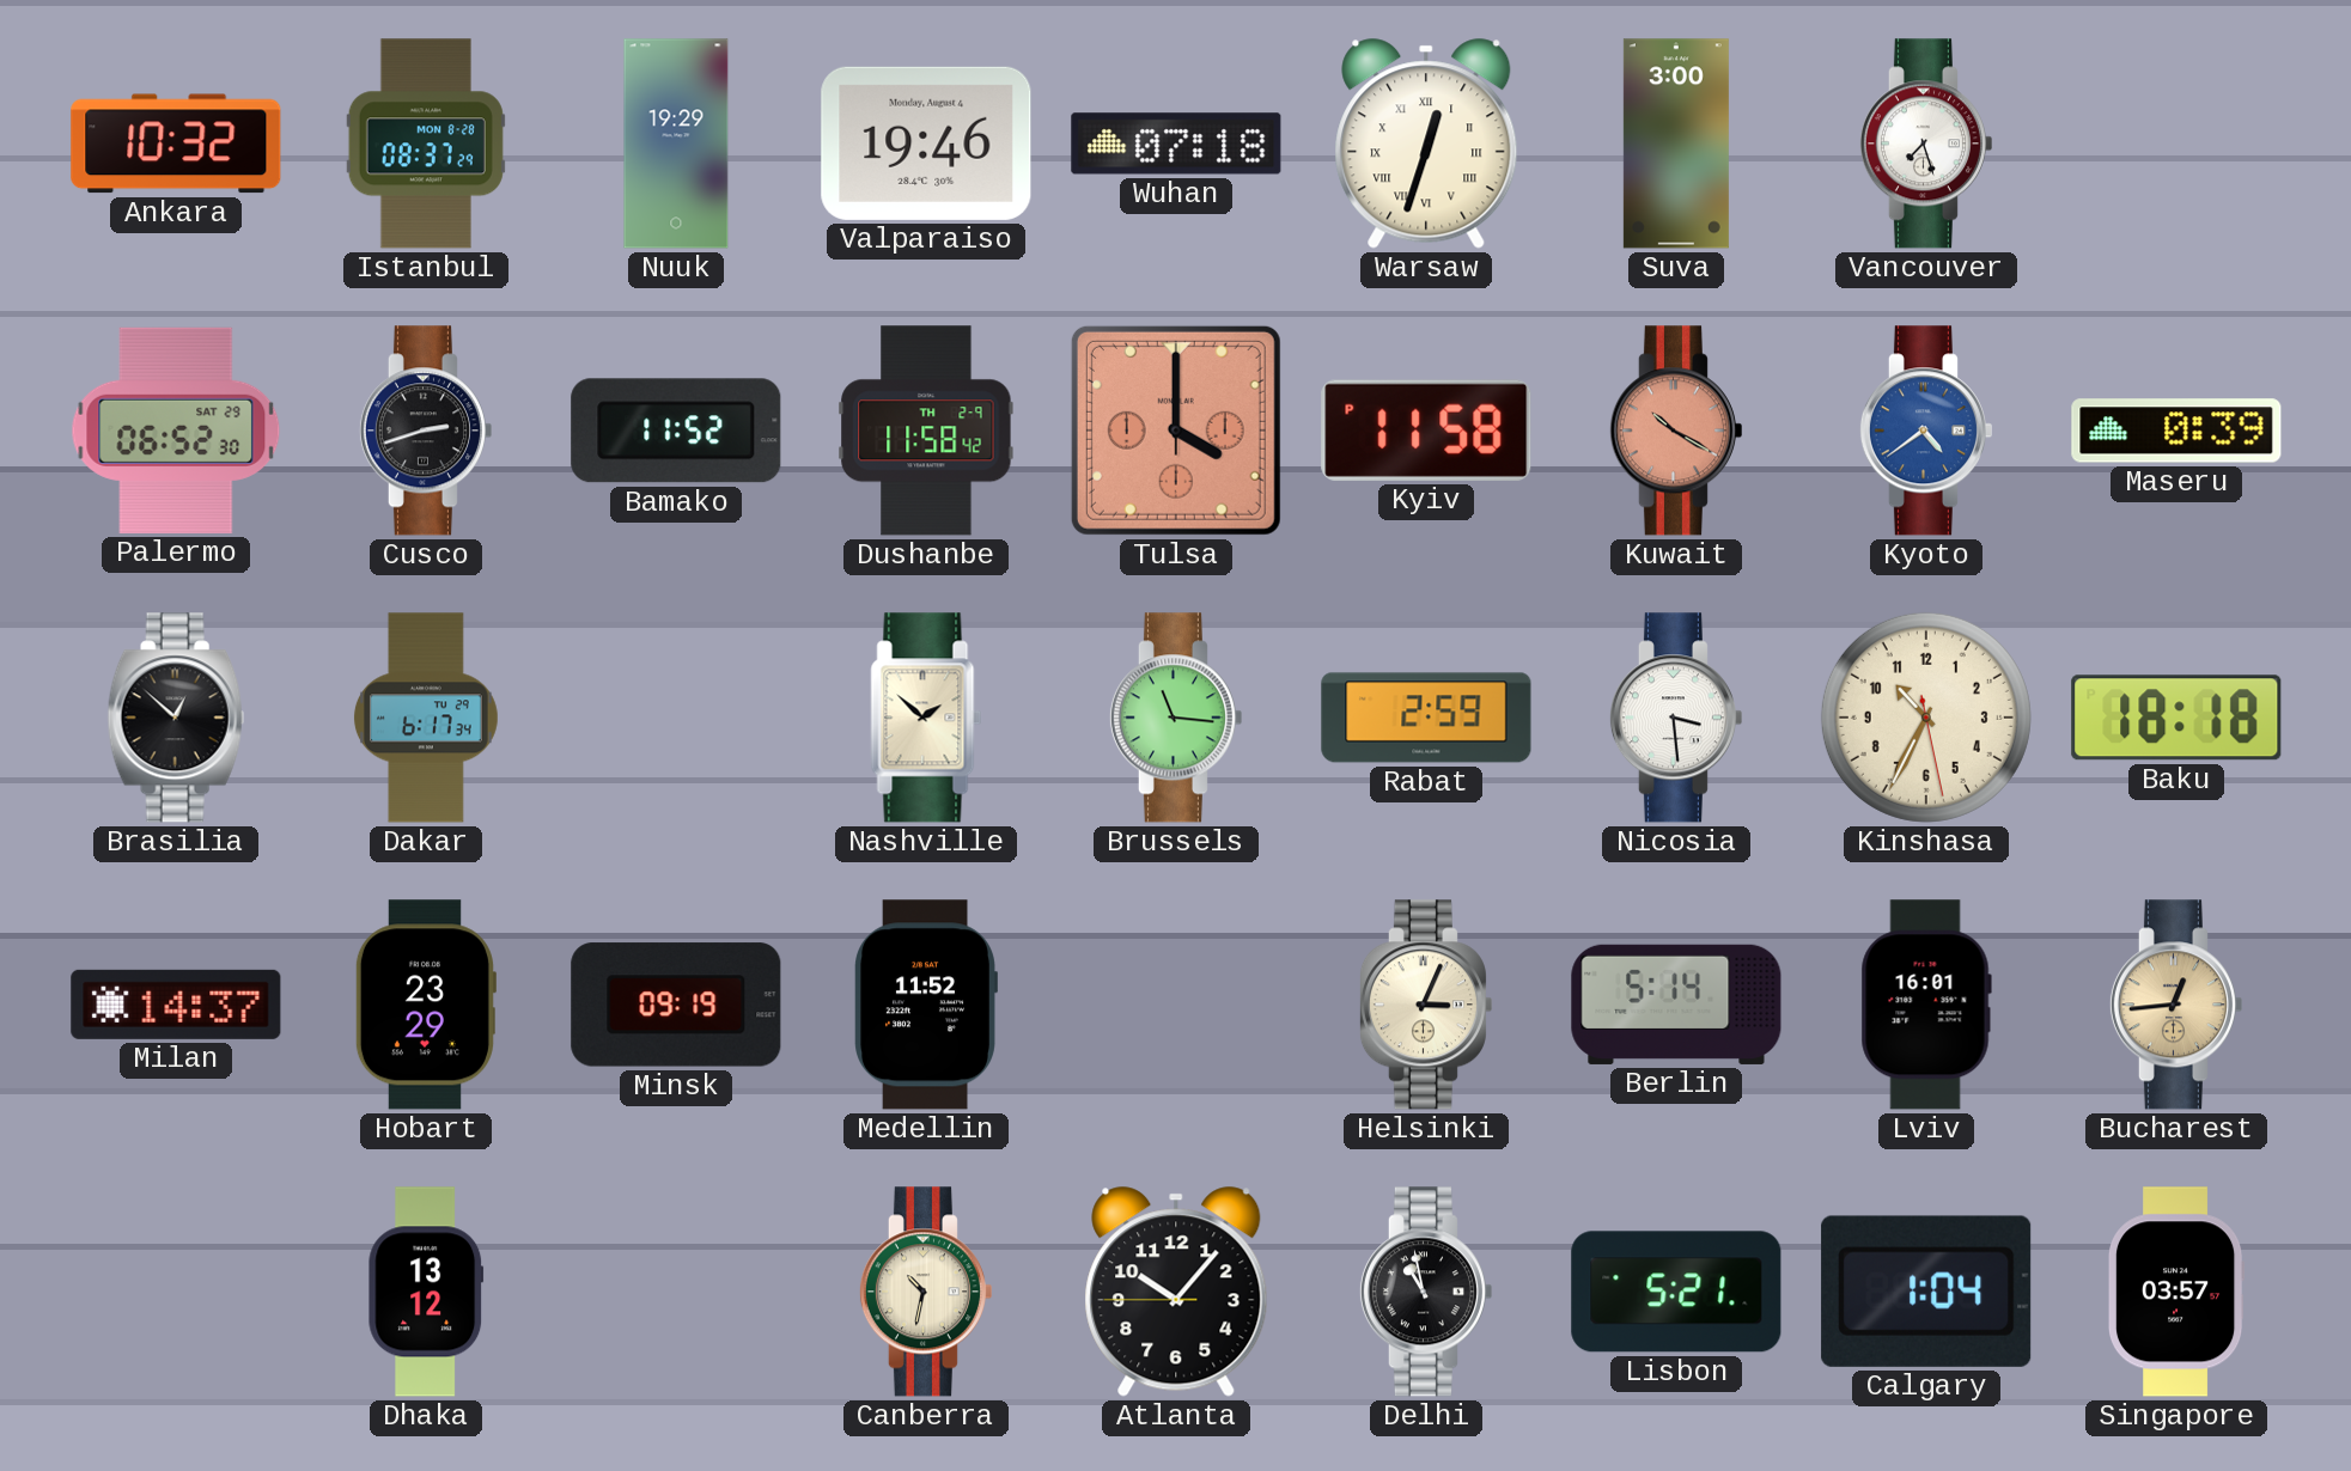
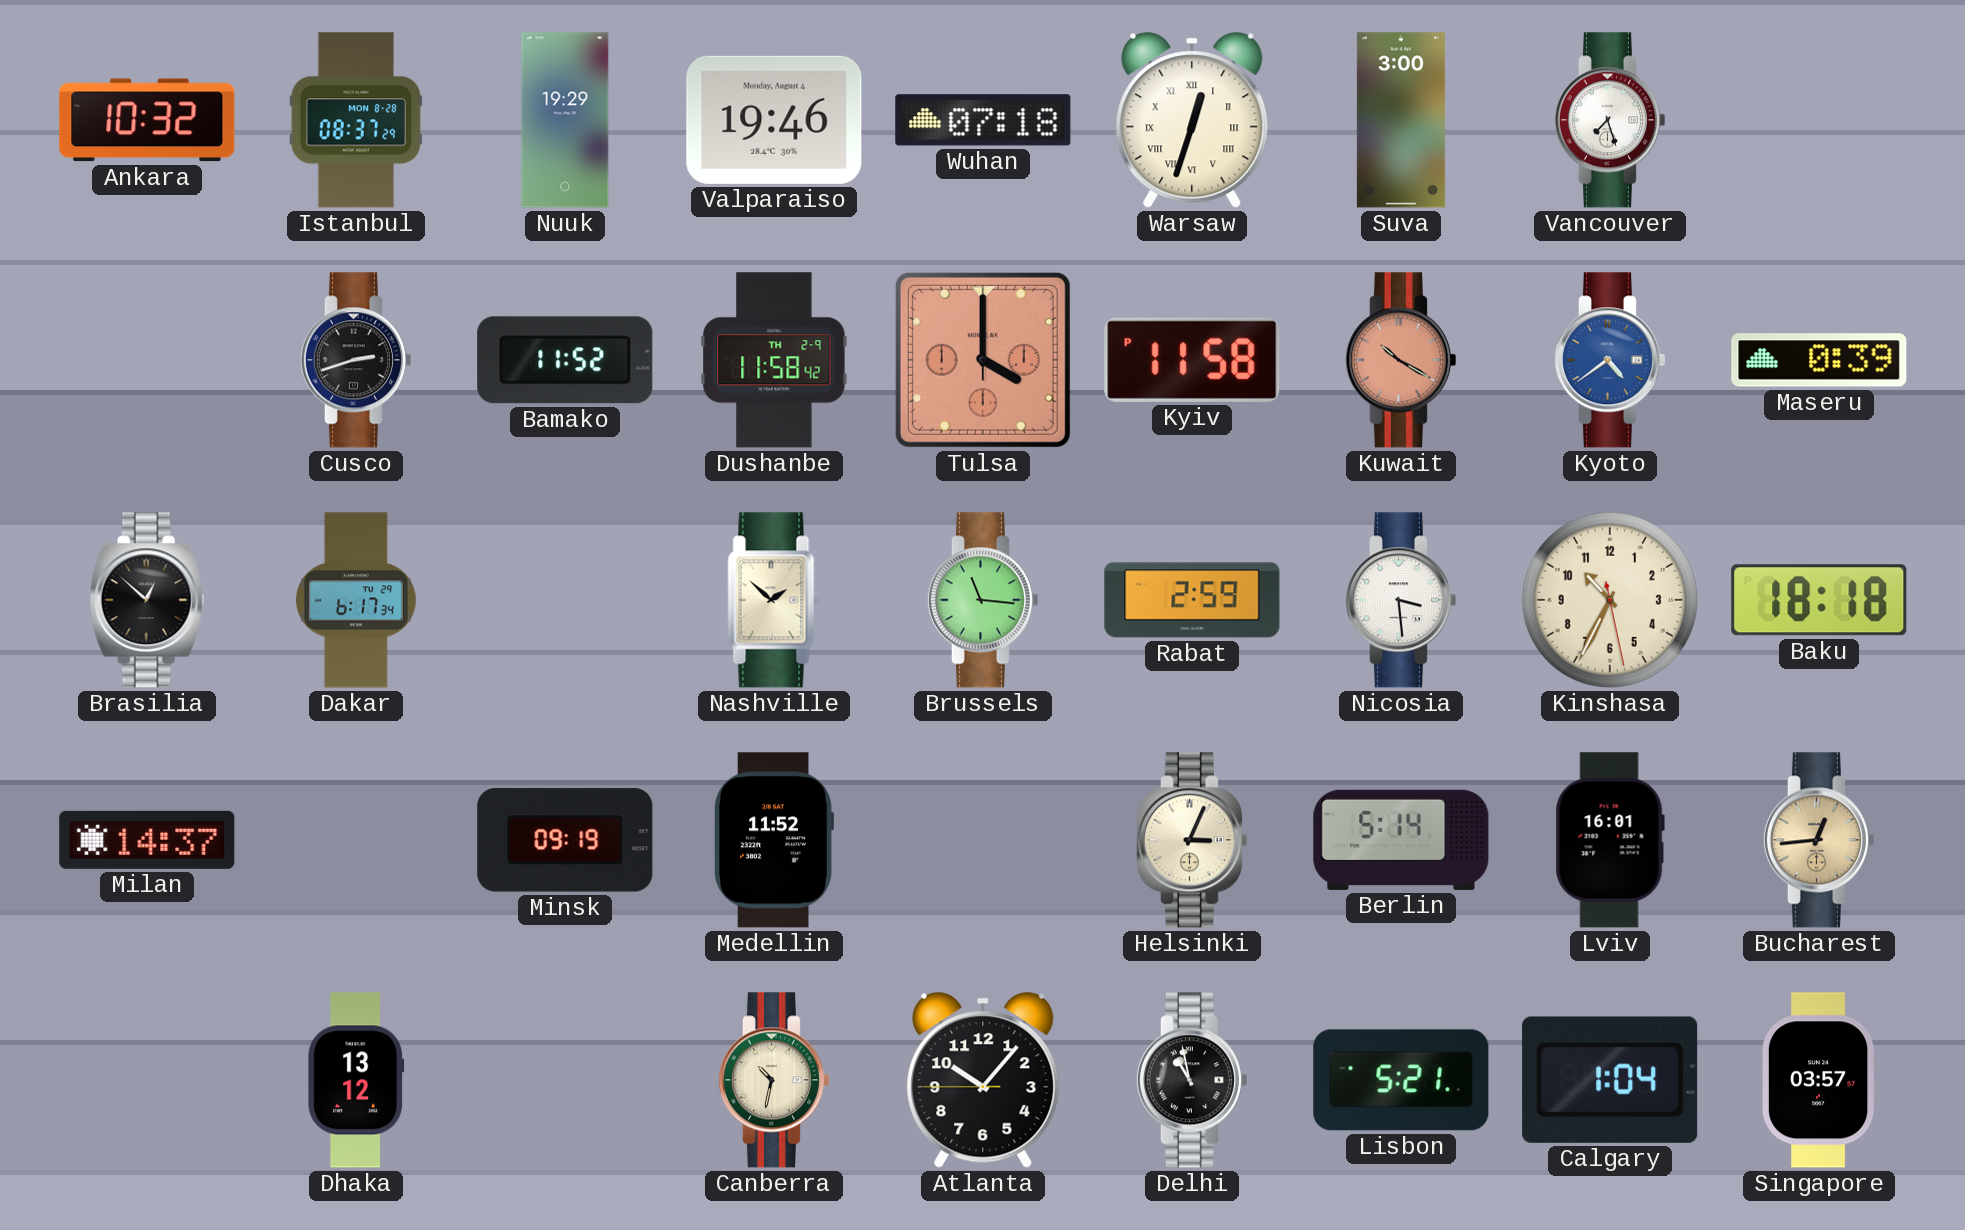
Palermo: 06:52 -> none
Hobart: 23:29 -> none
